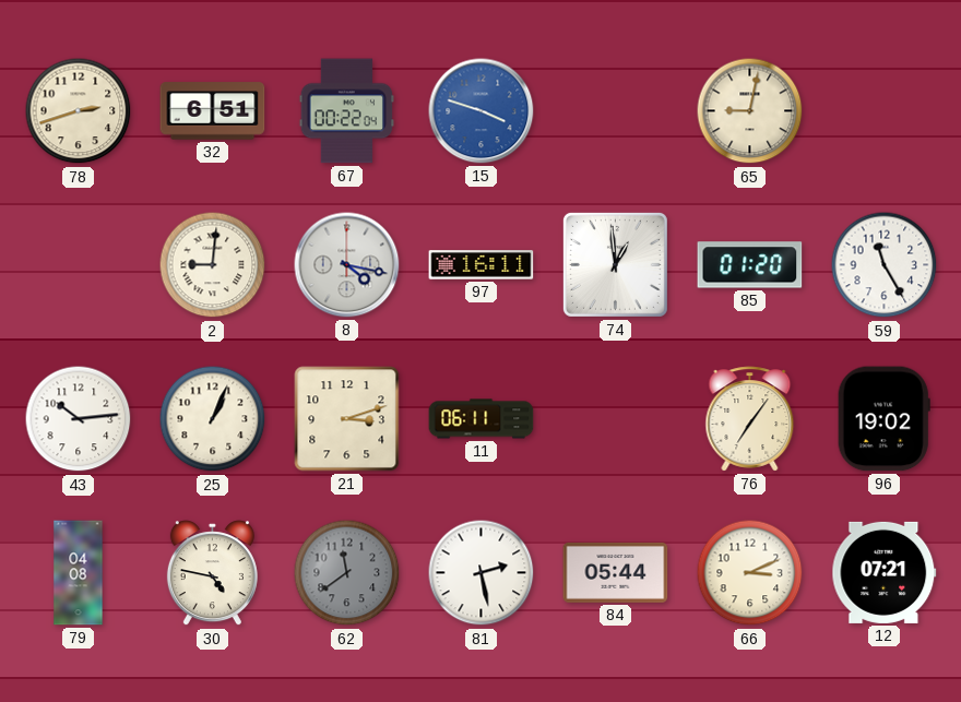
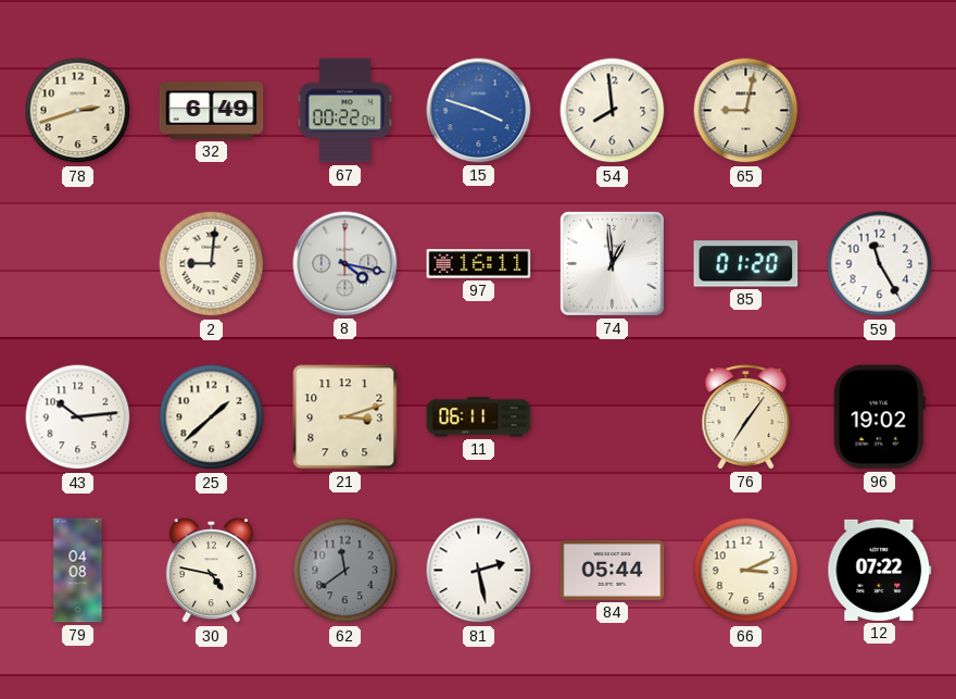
32: 6:51 -> 6:49
54: none -> 7:59
25: 1:04 -> 1:38
12: 07:21 -> 07:22
